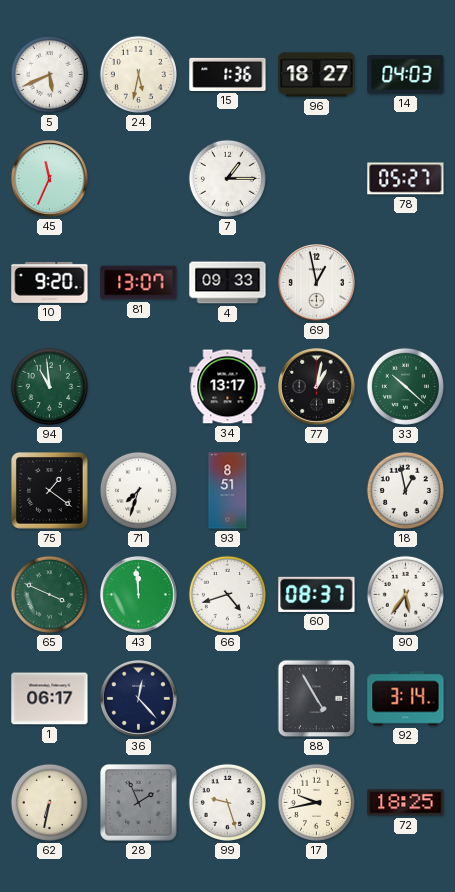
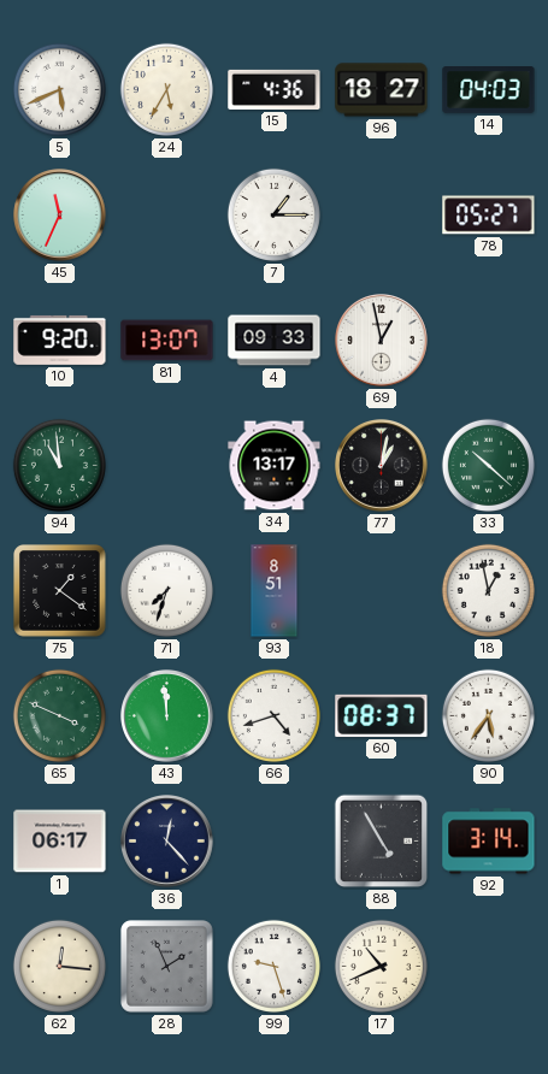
24: 5:32 -> 5:35
15: 1:36 -> 4:36
62: 6:32 -> 12:16
17: 9:43 -> 10:41
72: 18:25 -> none
